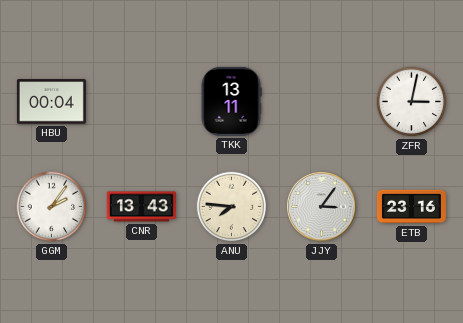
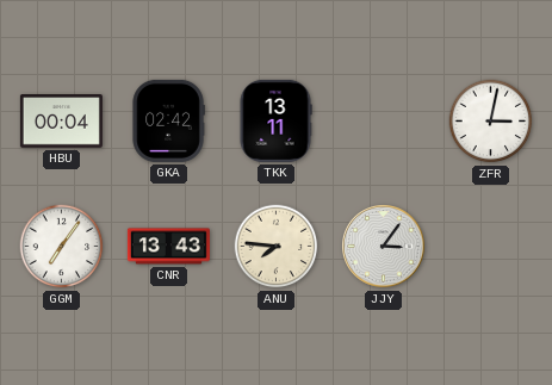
GKA: none -> 02:42
GGM: 2:06 -> 7:06
ETB: 23:16 -> none
